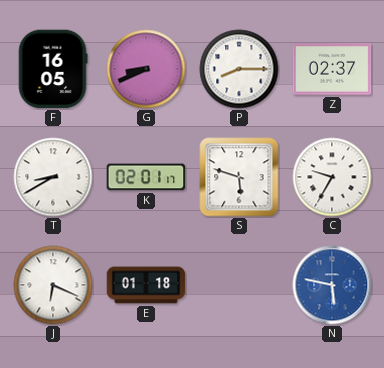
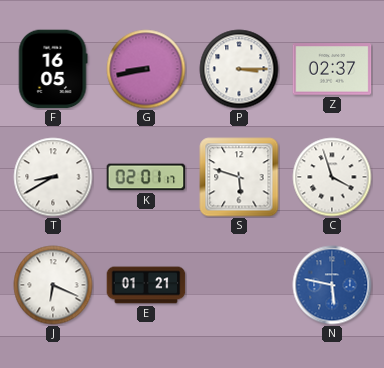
G: 8:41 -> 8:43
P: 8:15 -> 3:15
C: 9:35 -> 3:57
E: 01:18 -> 01:21
